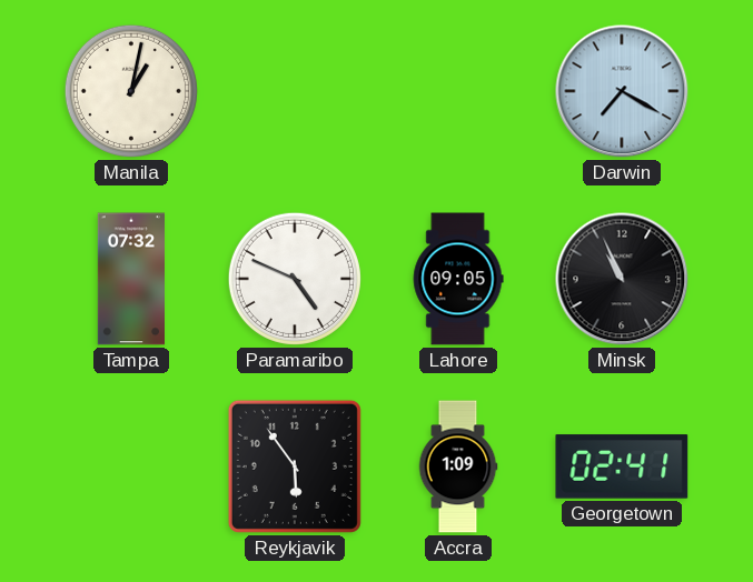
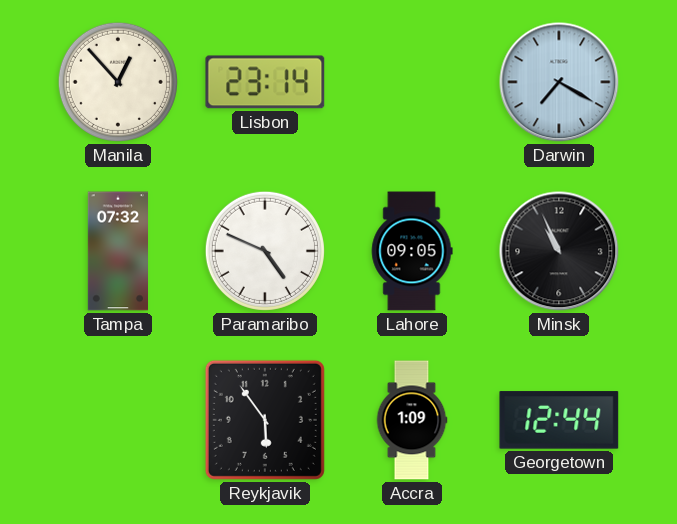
Manila: 1:02 -> 12:53
Lisbon: none -> 23:14
Georgetown: 02:41 -> 12:44
